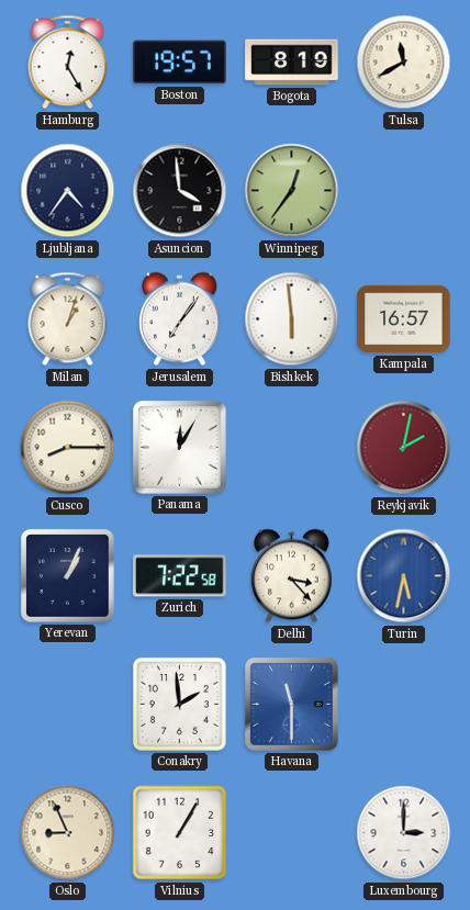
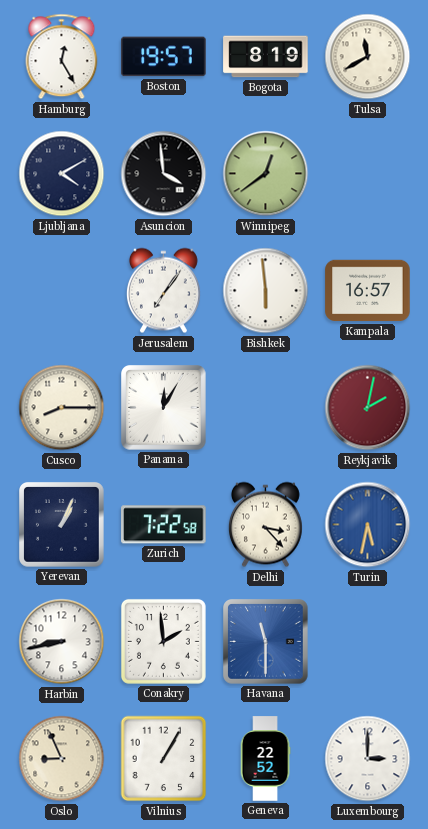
Ljubljana: 4:36 -> 4:10
Winnipeg: 12:36 -> 12:39
Milan: 1:03 -> none
Harbin: none -> 8:43
Geneva: none -> 22:52
